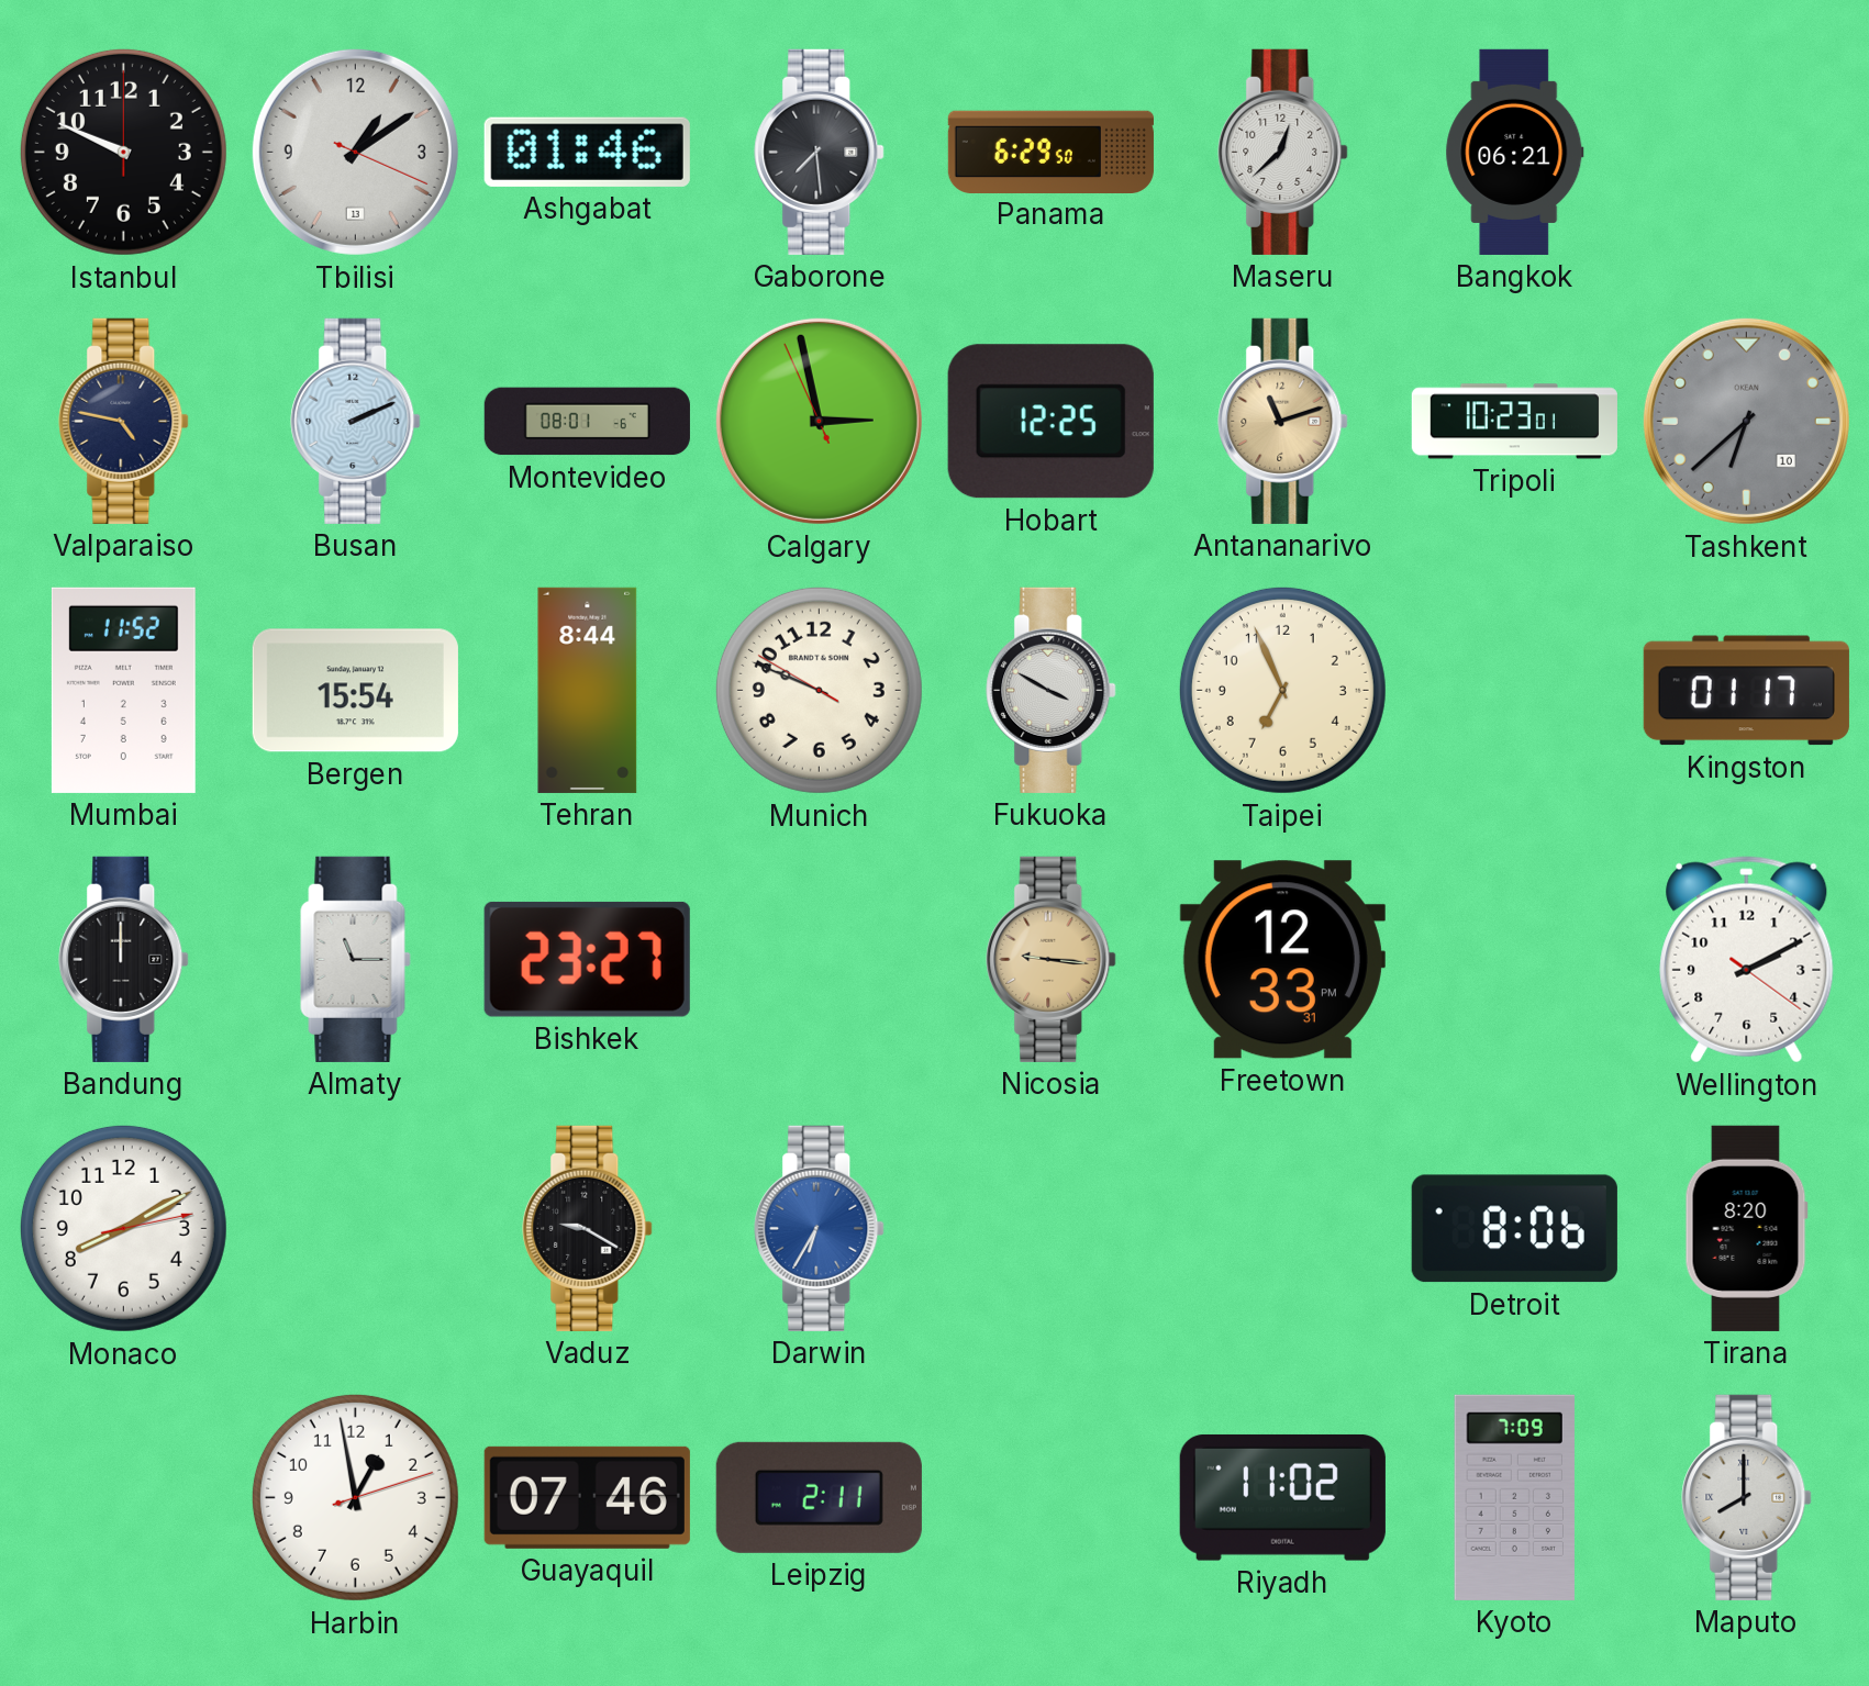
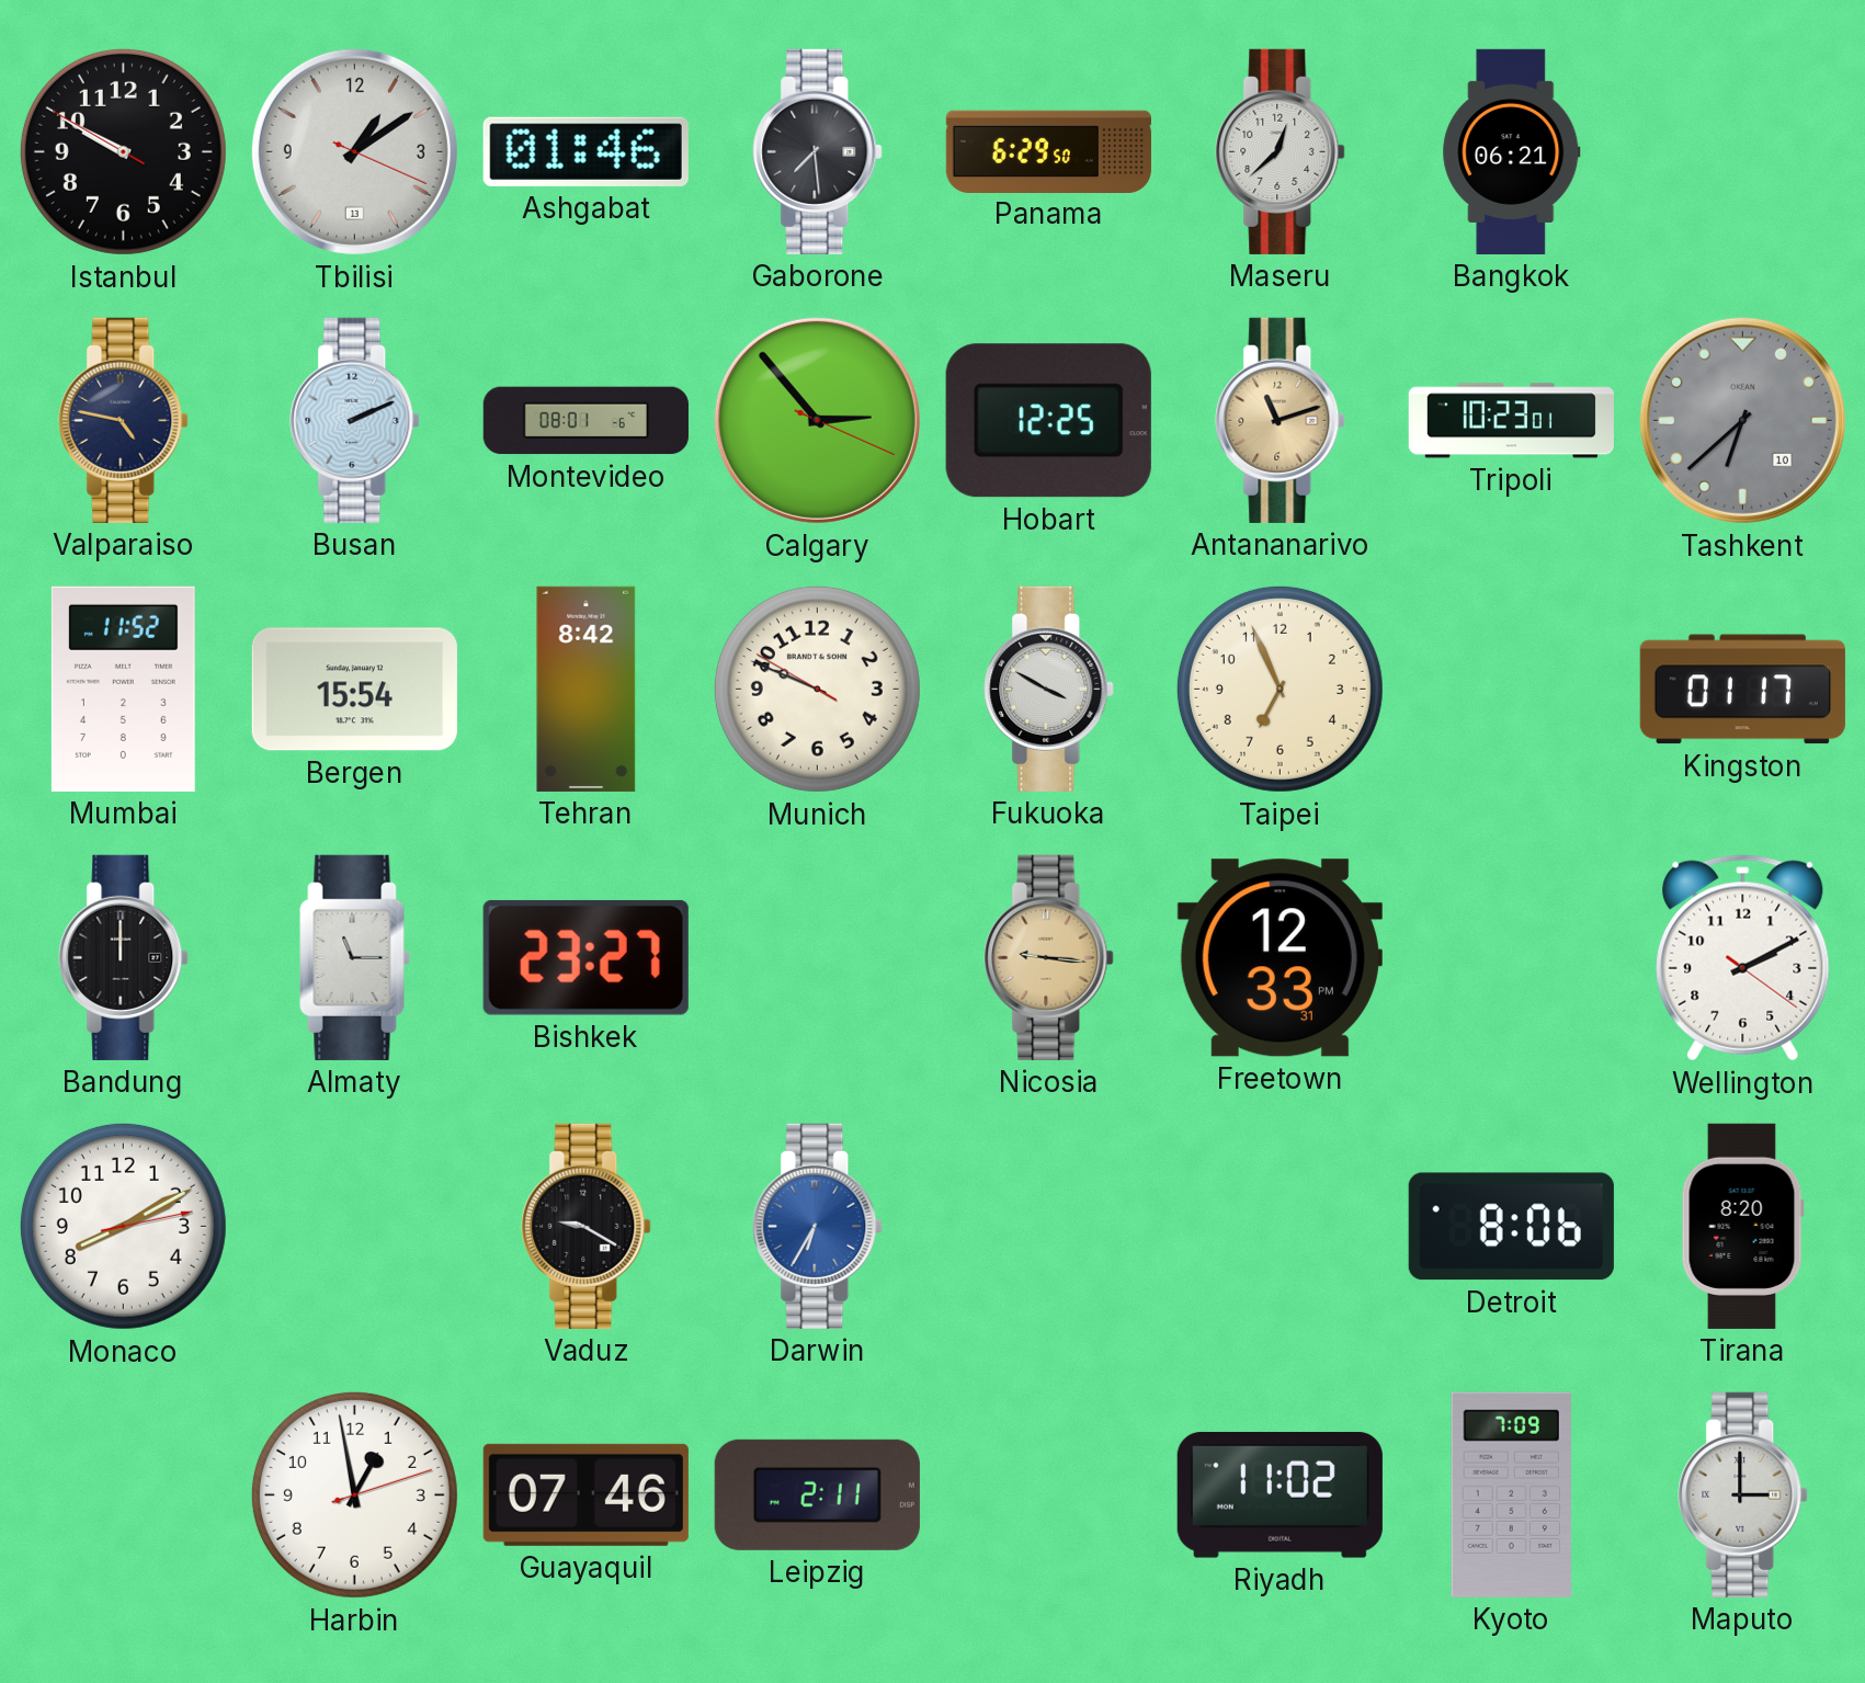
Istanbul: 9:49:00 -> 9:49:50
Calgary: 2:57 -> 2:53
Tehran: 8:44 -> 8:42
Maputo: 8:00 -> 3:00
